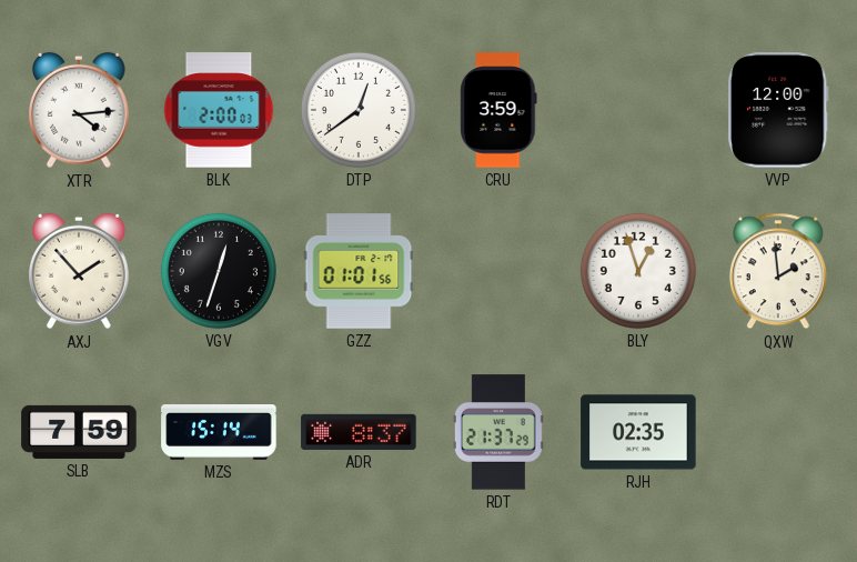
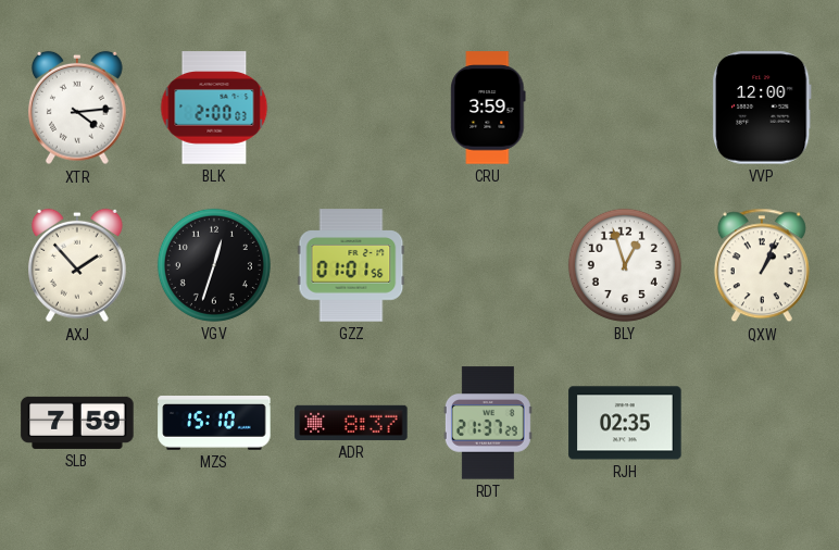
DTP: 12:39 -> none
QXW: 1:59 -> 1:04
MZS: 15:14 -> 15:10
